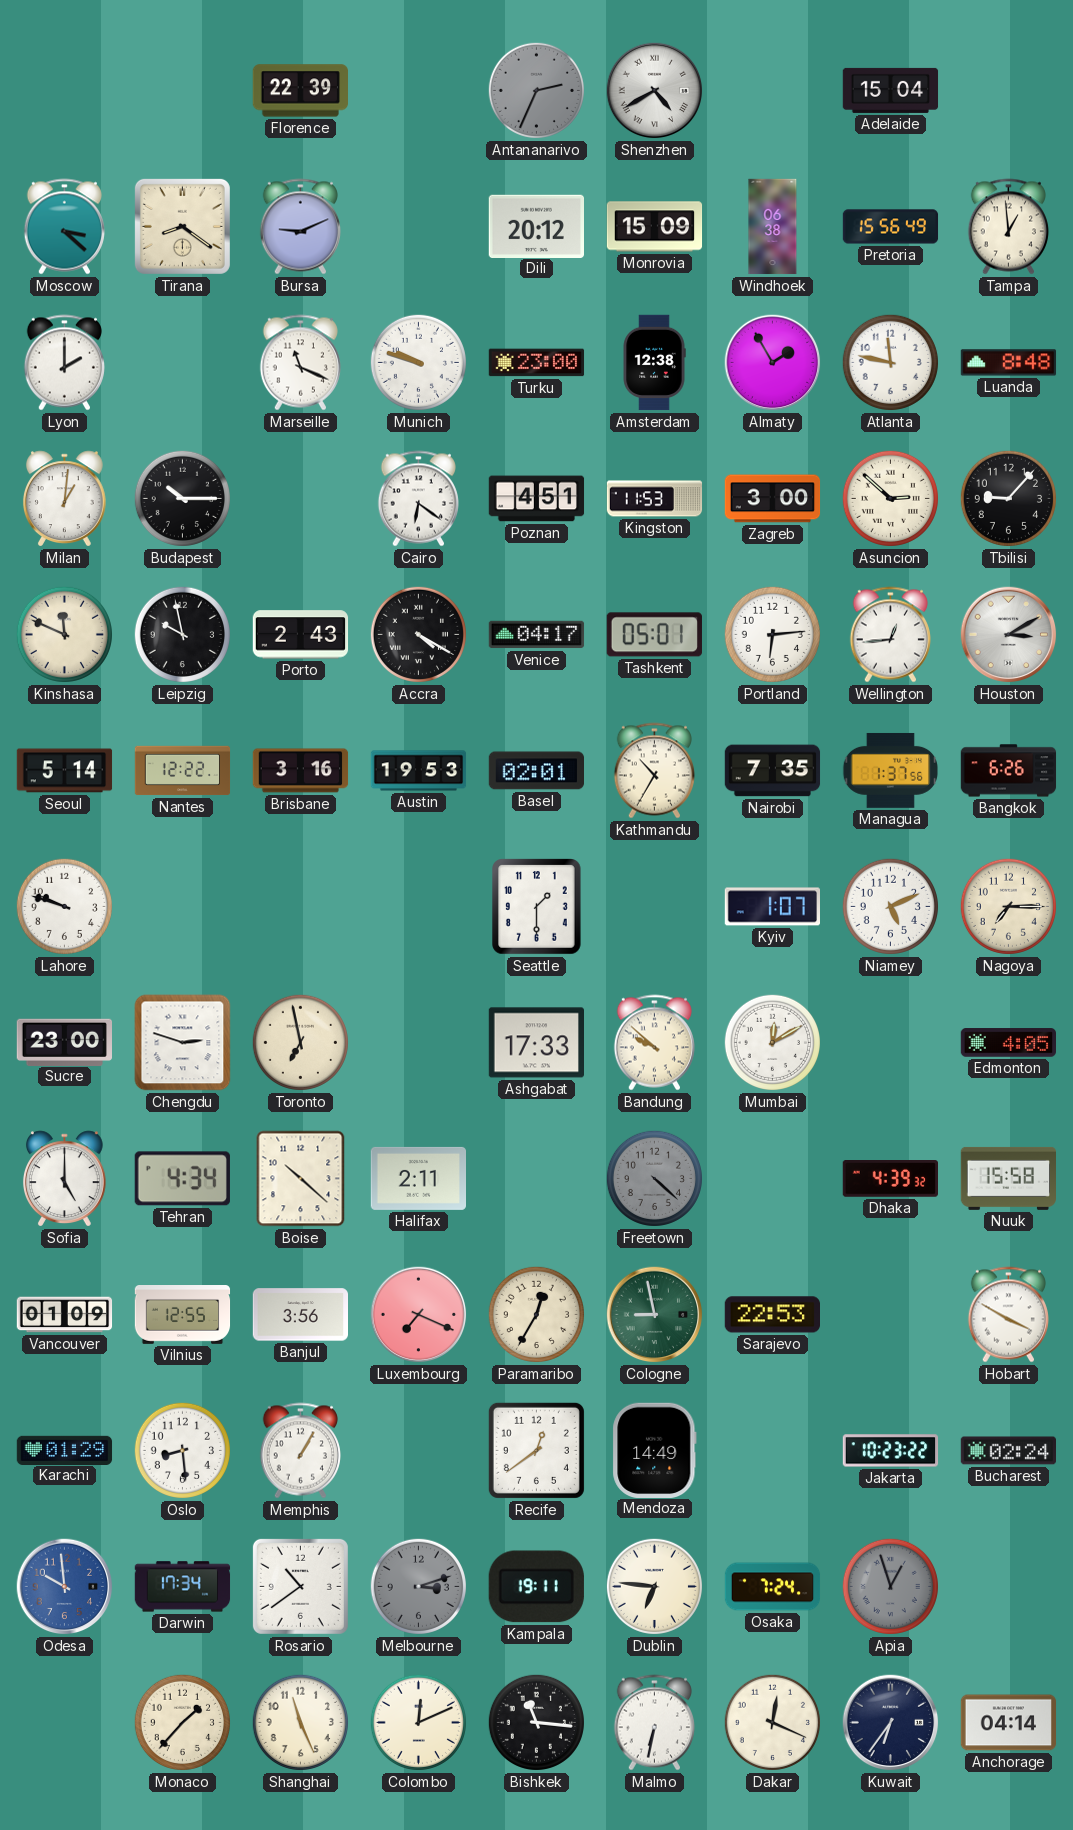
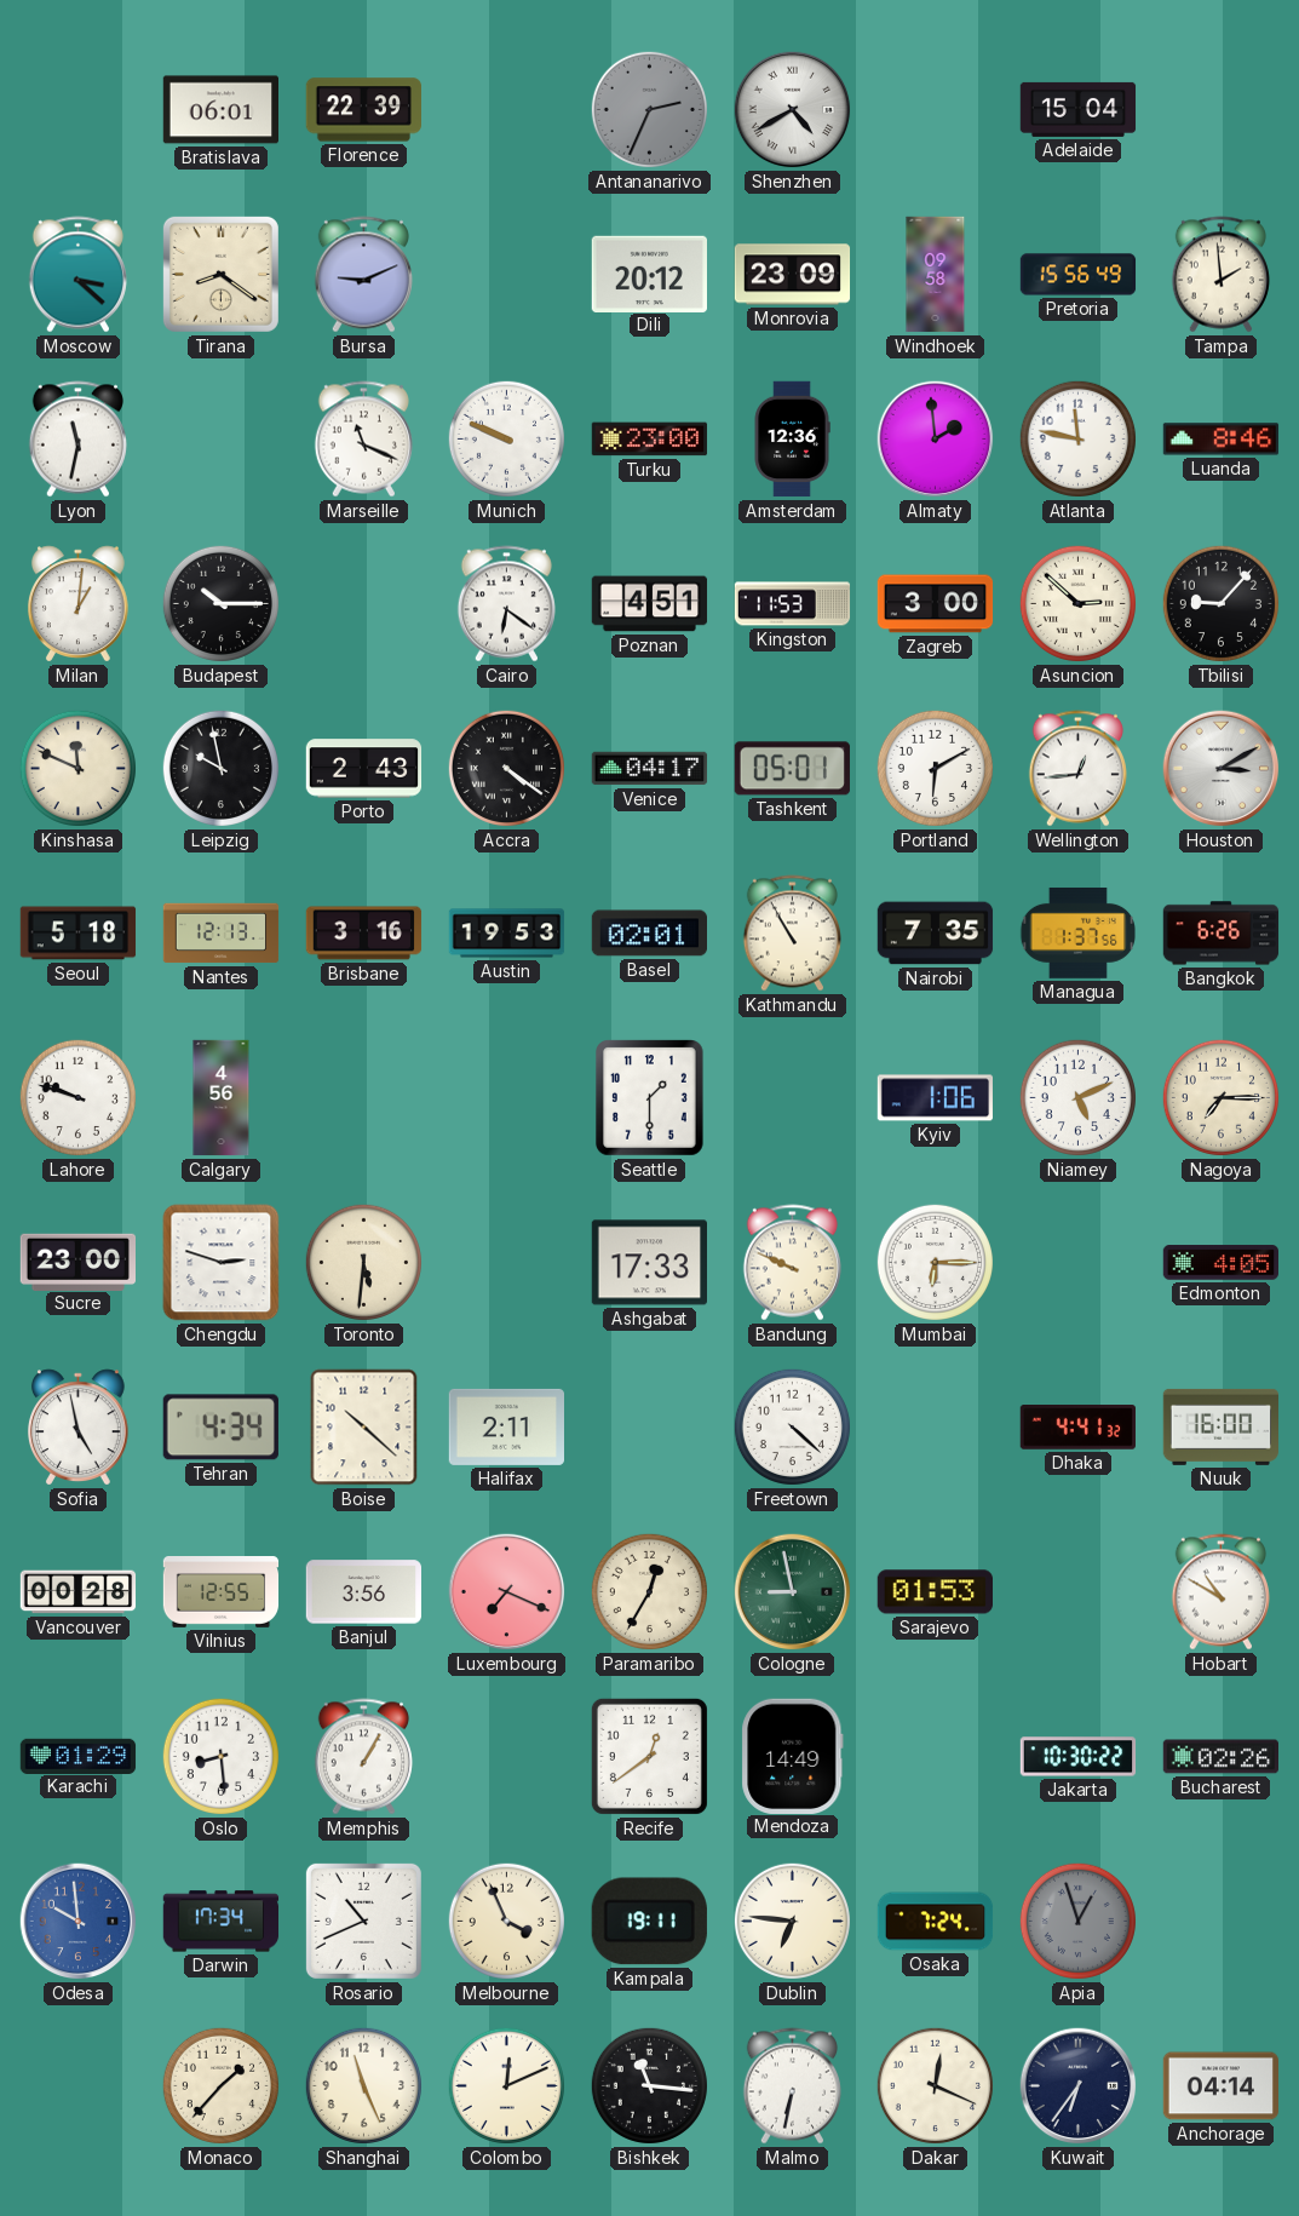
Bratislava: none -> 06:01
Monrovia: 15:09 -> 23:09
Windhoek: 06:38 -> 09:58
Tampa: 12:59 -> 1:59
Lyon: 2:00 -> 11:32
Munich: 9:48 -> 9:49
Amsterdam: 12:38 -> 12:36
Almaty: 1:55 -> 1:59
Luanda: 8:48 -> 8:46
Accra: 4:20 -> 4:21
Portland: 6:14 -> 6:10
Seoul: 5:14 -> 5:18
Nantes: 12:22 -> 12:13
Kathmandu: 10:35 -> 10:55
Calgary: none -> 4:56
Kyiv: 1:07 -> 1:06
Toronto: 6:58 -> 5:31
Bandung: 9:52 -> 9:49
Mumbai: 12:10 -> 6:15
Sofia: 5:00 -> 4:58
Freetown dial: grey -> white
Dhaka: 4:39 -> 4:41
Nuuk: 15:58 -> 16:00
Vancouver: 01:09 -> 00:28
Sarajevo: 22:53 -> 01:53
Hobart: 3:50 -> 10:50
Jakarta: 10:23 -> 10:30
Bucharest: 02:24 -> 02:26
Rosario: 10:39 -> 10:41
Melbourne: 3:12 -> 3:56
Melbourne dial: grey -> cream
